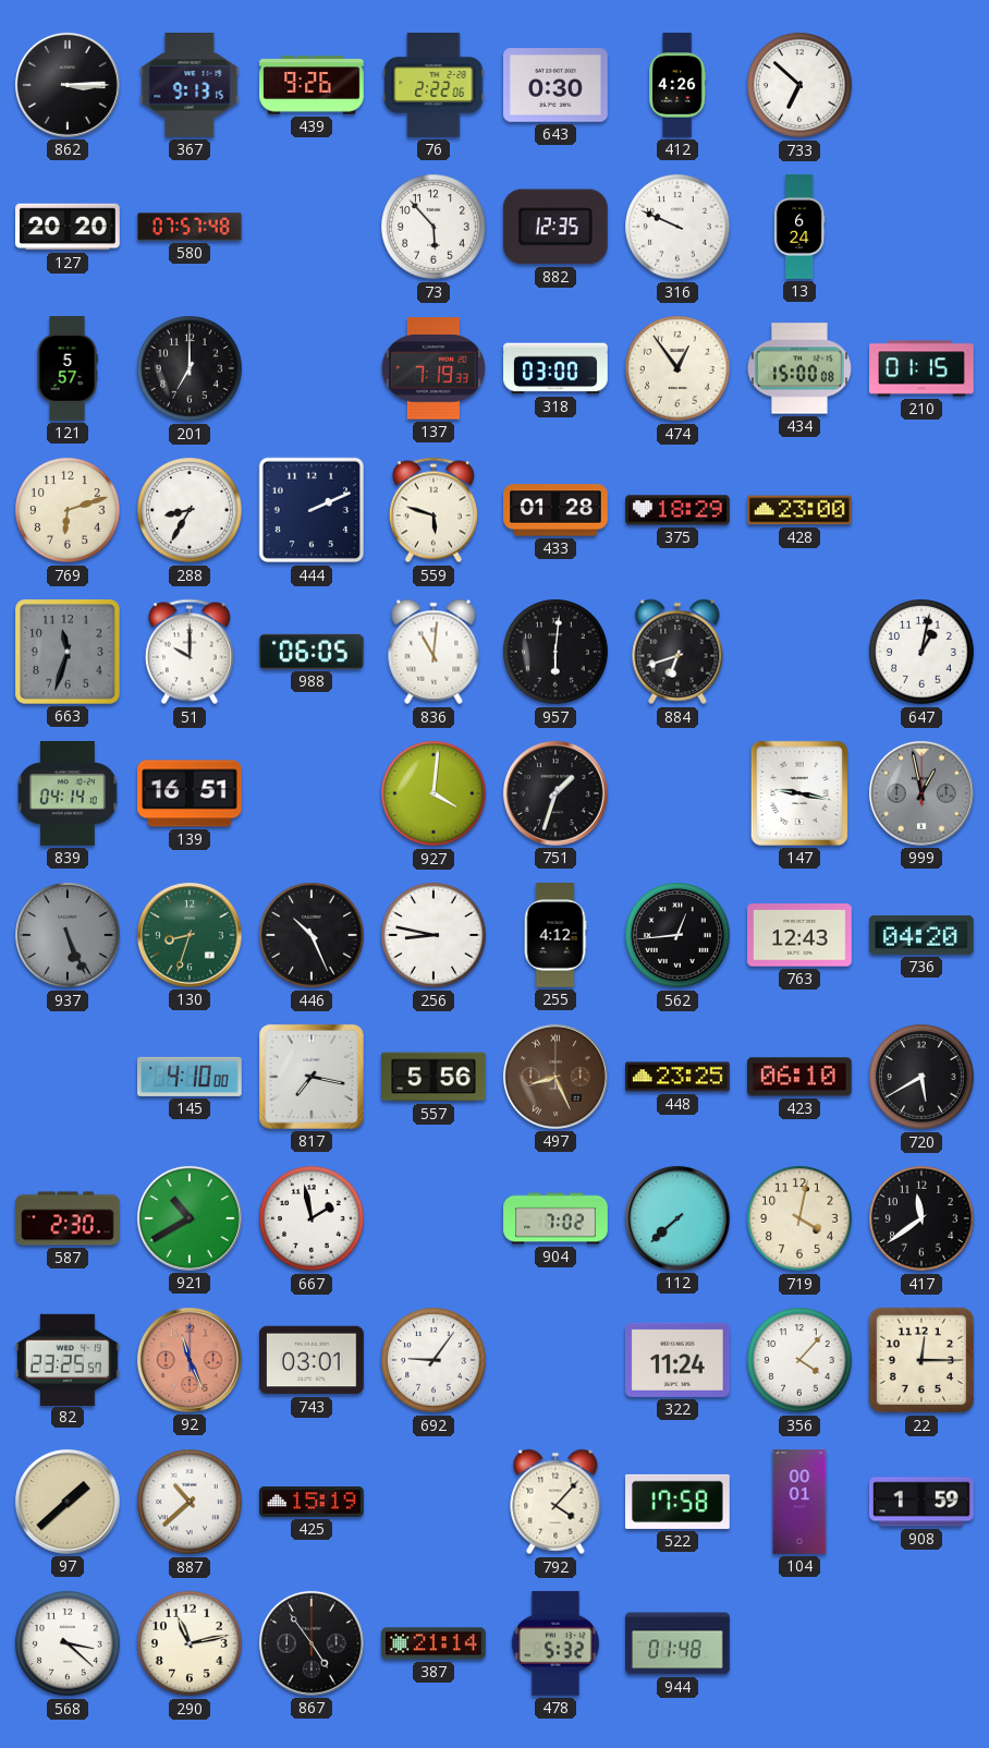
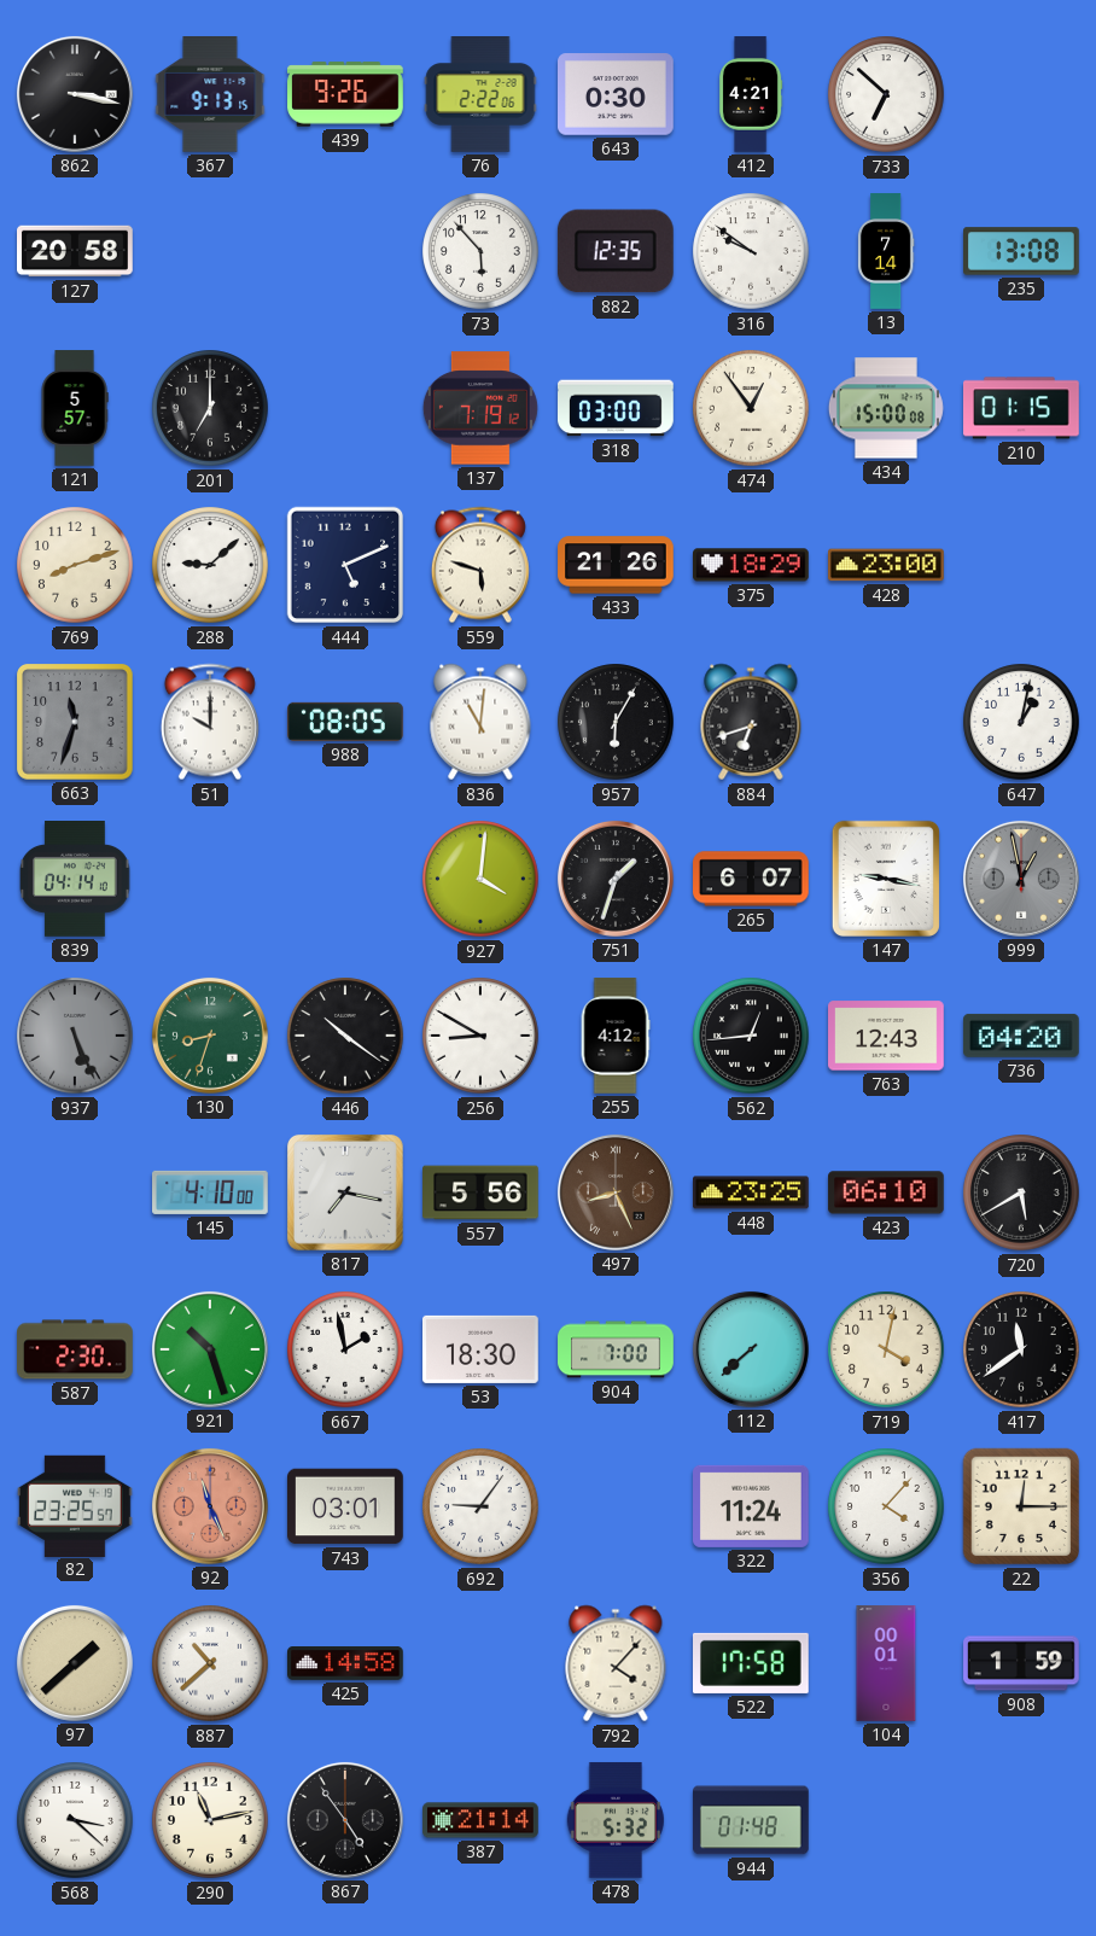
862: 3:15 -> 3:17
412: 4:26 -> 4:21
127: 20:20 -> 20:58
580: 07:57 -> none
316: 9:49 -> 9:51
13: 6:24 -> 7:14
235: none -> 13:08
137: 7:19:33 -> 7:19:12
769: 6:12 -> 8:12
288: 8:35 -> 9:08
444: 2:11 -> 5:11
433: 01:28 -> 21:26
988: 06:05 -> 08:05
957: 6:01 -> 6:05
139: 16:51 -> none
265: none -> 6:07
446: 10:26 -> 10:21
256: 8:47 -> 8:50
921: 10:40 -> 10:27
53: none -> 18:30
904: 7:02 -> 7:00
425: 15:19 -> 14:58
